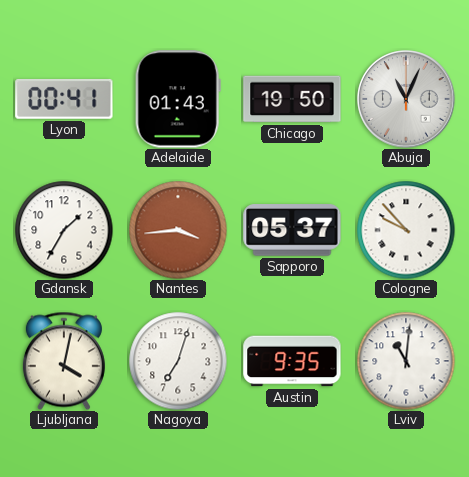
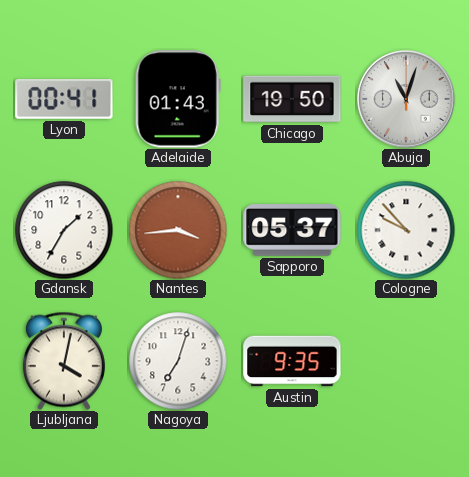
Abuja: 11:04 -> 11:03
Lviv: 11:01 -> none
